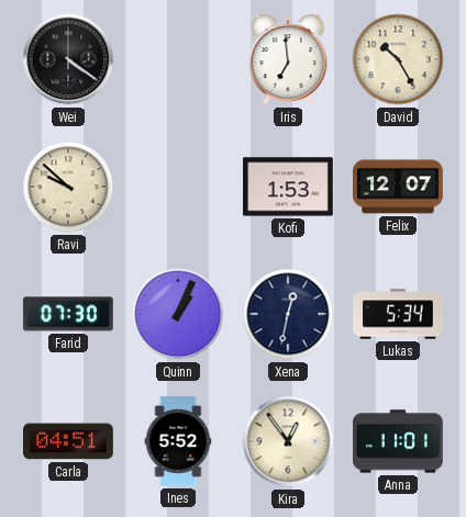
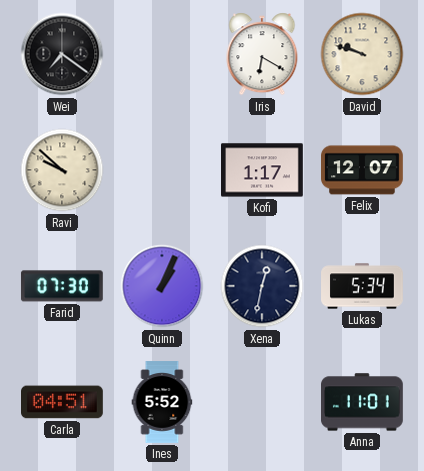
Wei: 4:21 -> 7:21
Iris: 6:59 -> 6:20
David: 10:25 -> 9:48
Kofi: 1:53 -> 1:17
Kira: 12:54 -> none
